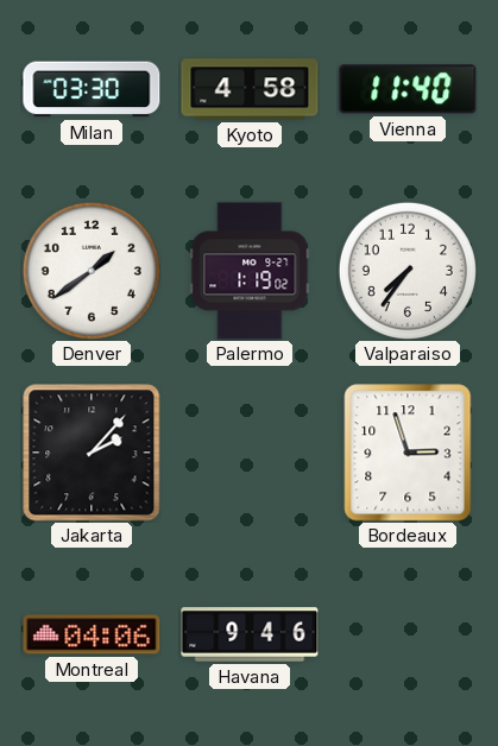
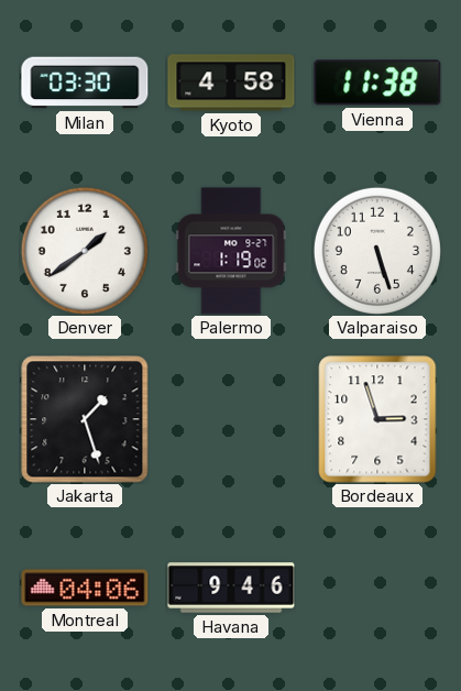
Vienna: 11:40 -> 11:38
Valparaiso: 7:36 -> 5:27
Jakarta: 2:07 -> 1:27
